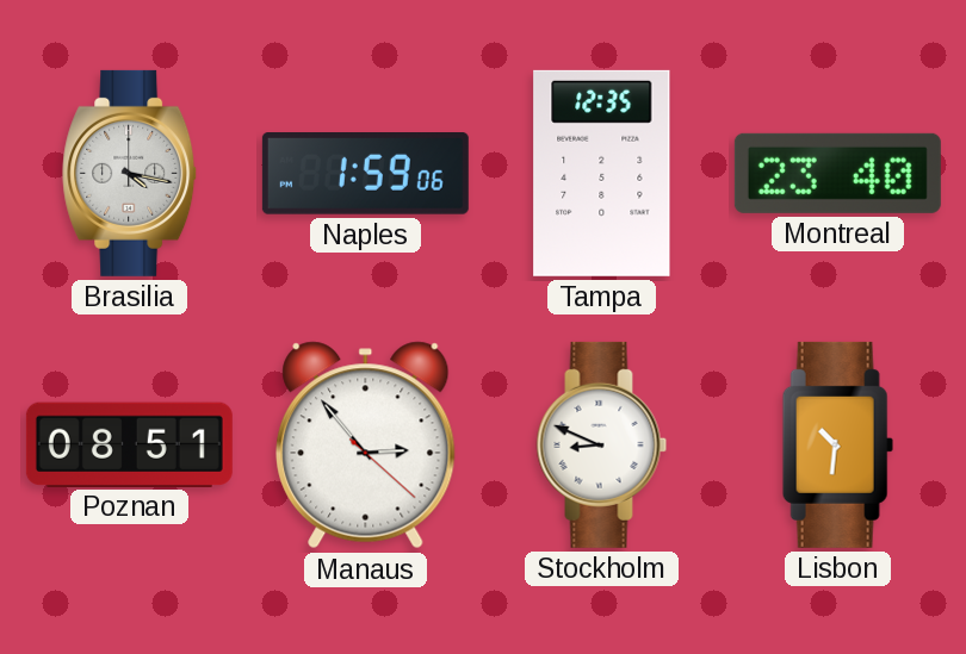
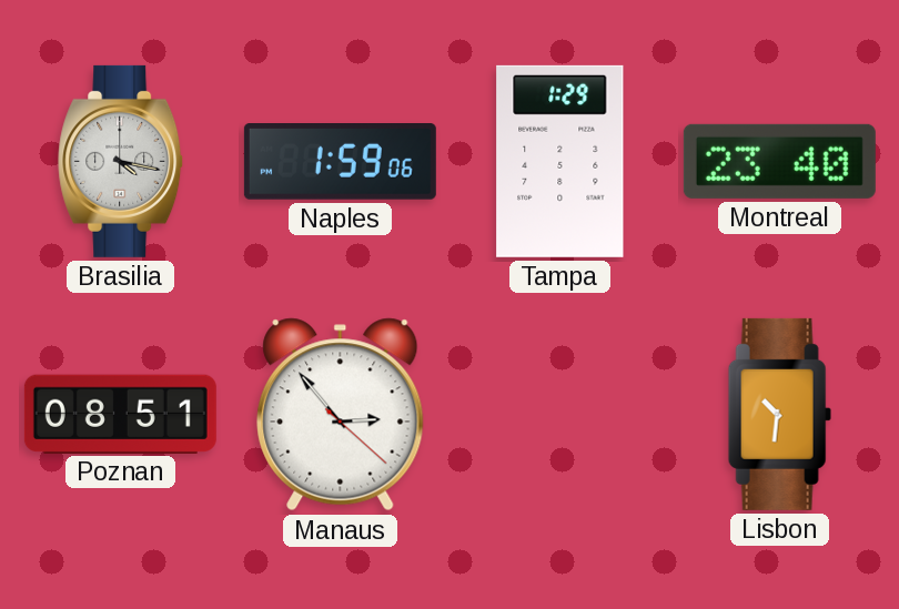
Tampa: 12:35 -> 1:29
Stockholm: 8:49 -> none
